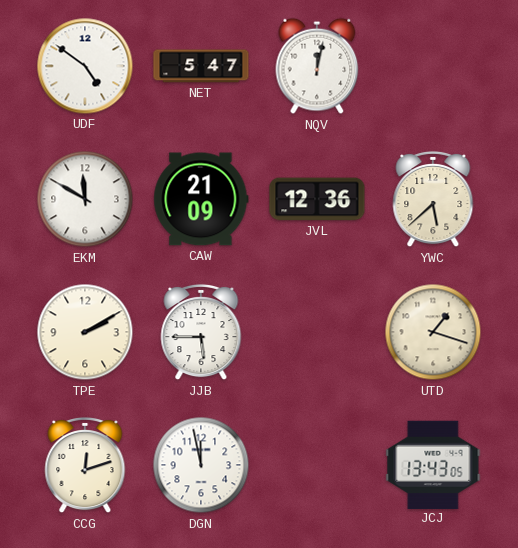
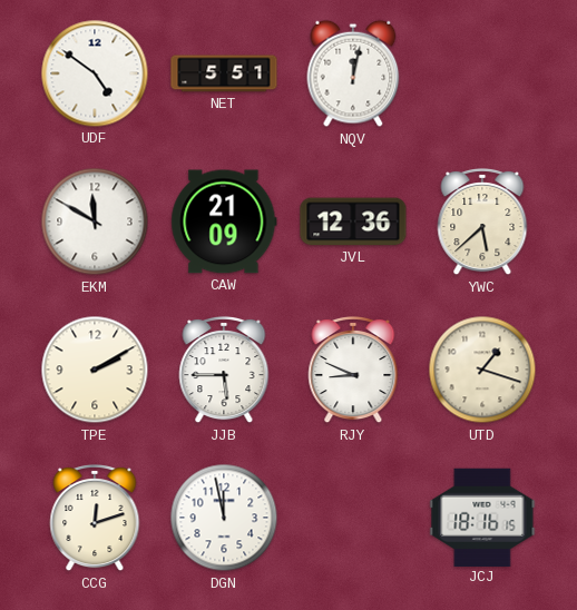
NET: 5:47 -> 5:51
RJY: none -> 8:49
JCJ: 13:43 -> 18:16
